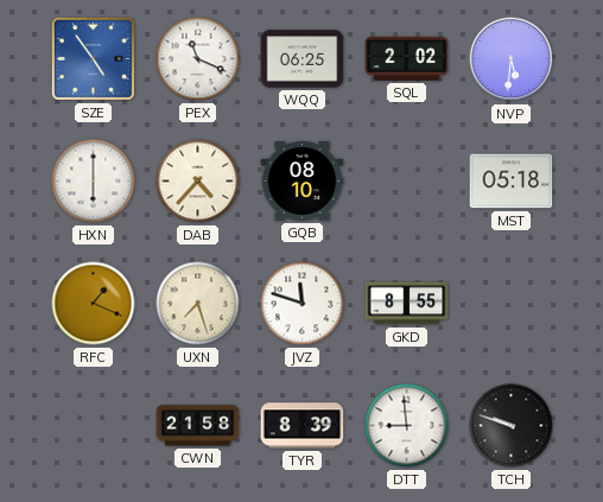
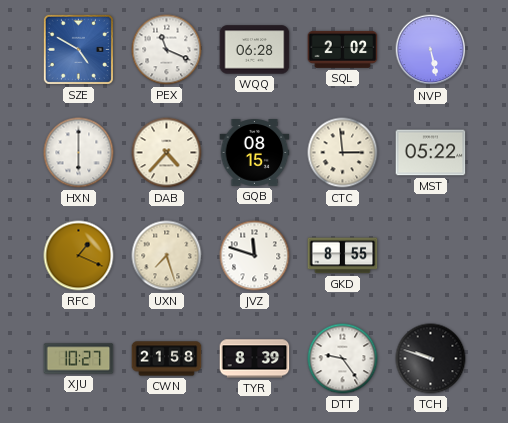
SZE: 4:54 -> 4:50
WQQ: 06:25 -> 06:28
NVP: 5:31 -> 5:28
GQB: 08:10 -> 08:15
CTC: none -> 2:59
MST: 05:18 -> 05:22
XJU: none -> 10:27
DTT: 8:59 -> 9:24
